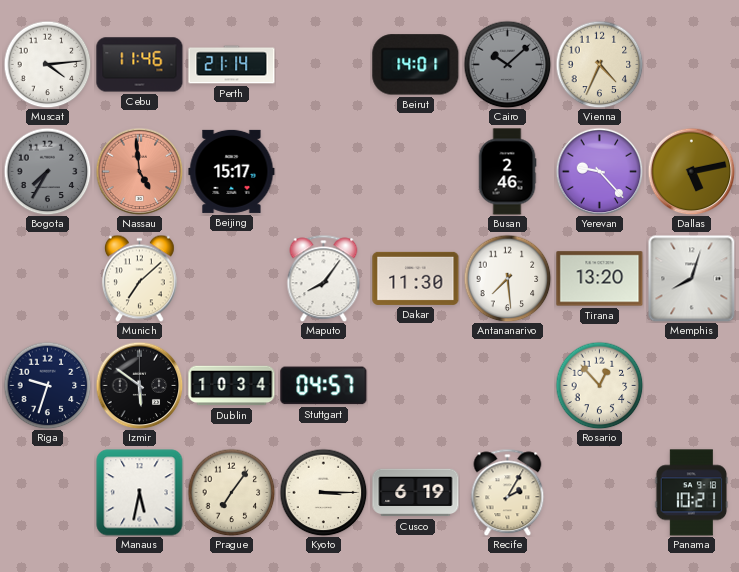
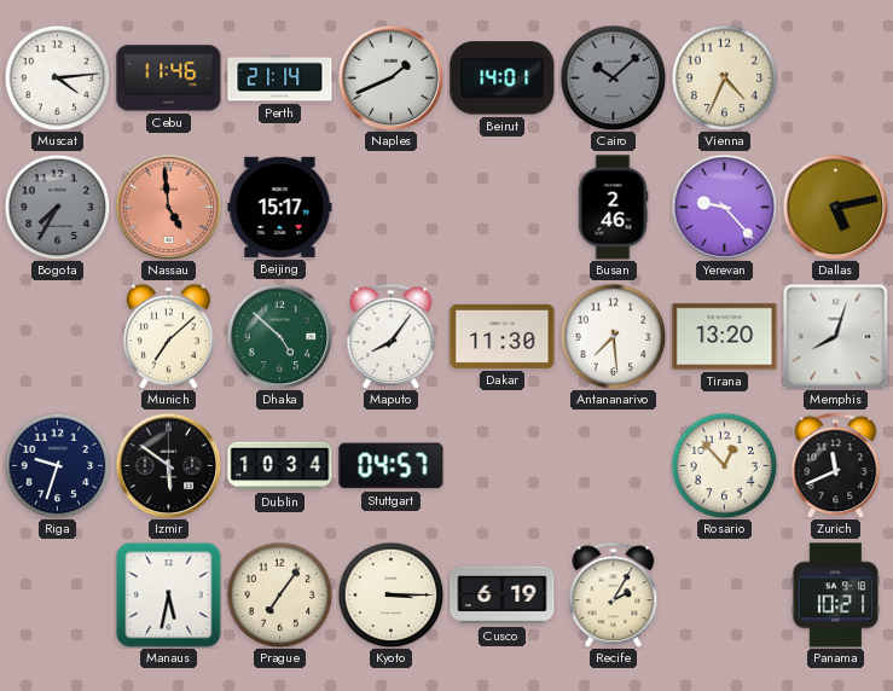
Naples: none -> 1:41
Dhaka: none -> 4:52
Zurich: none -> 11:41
